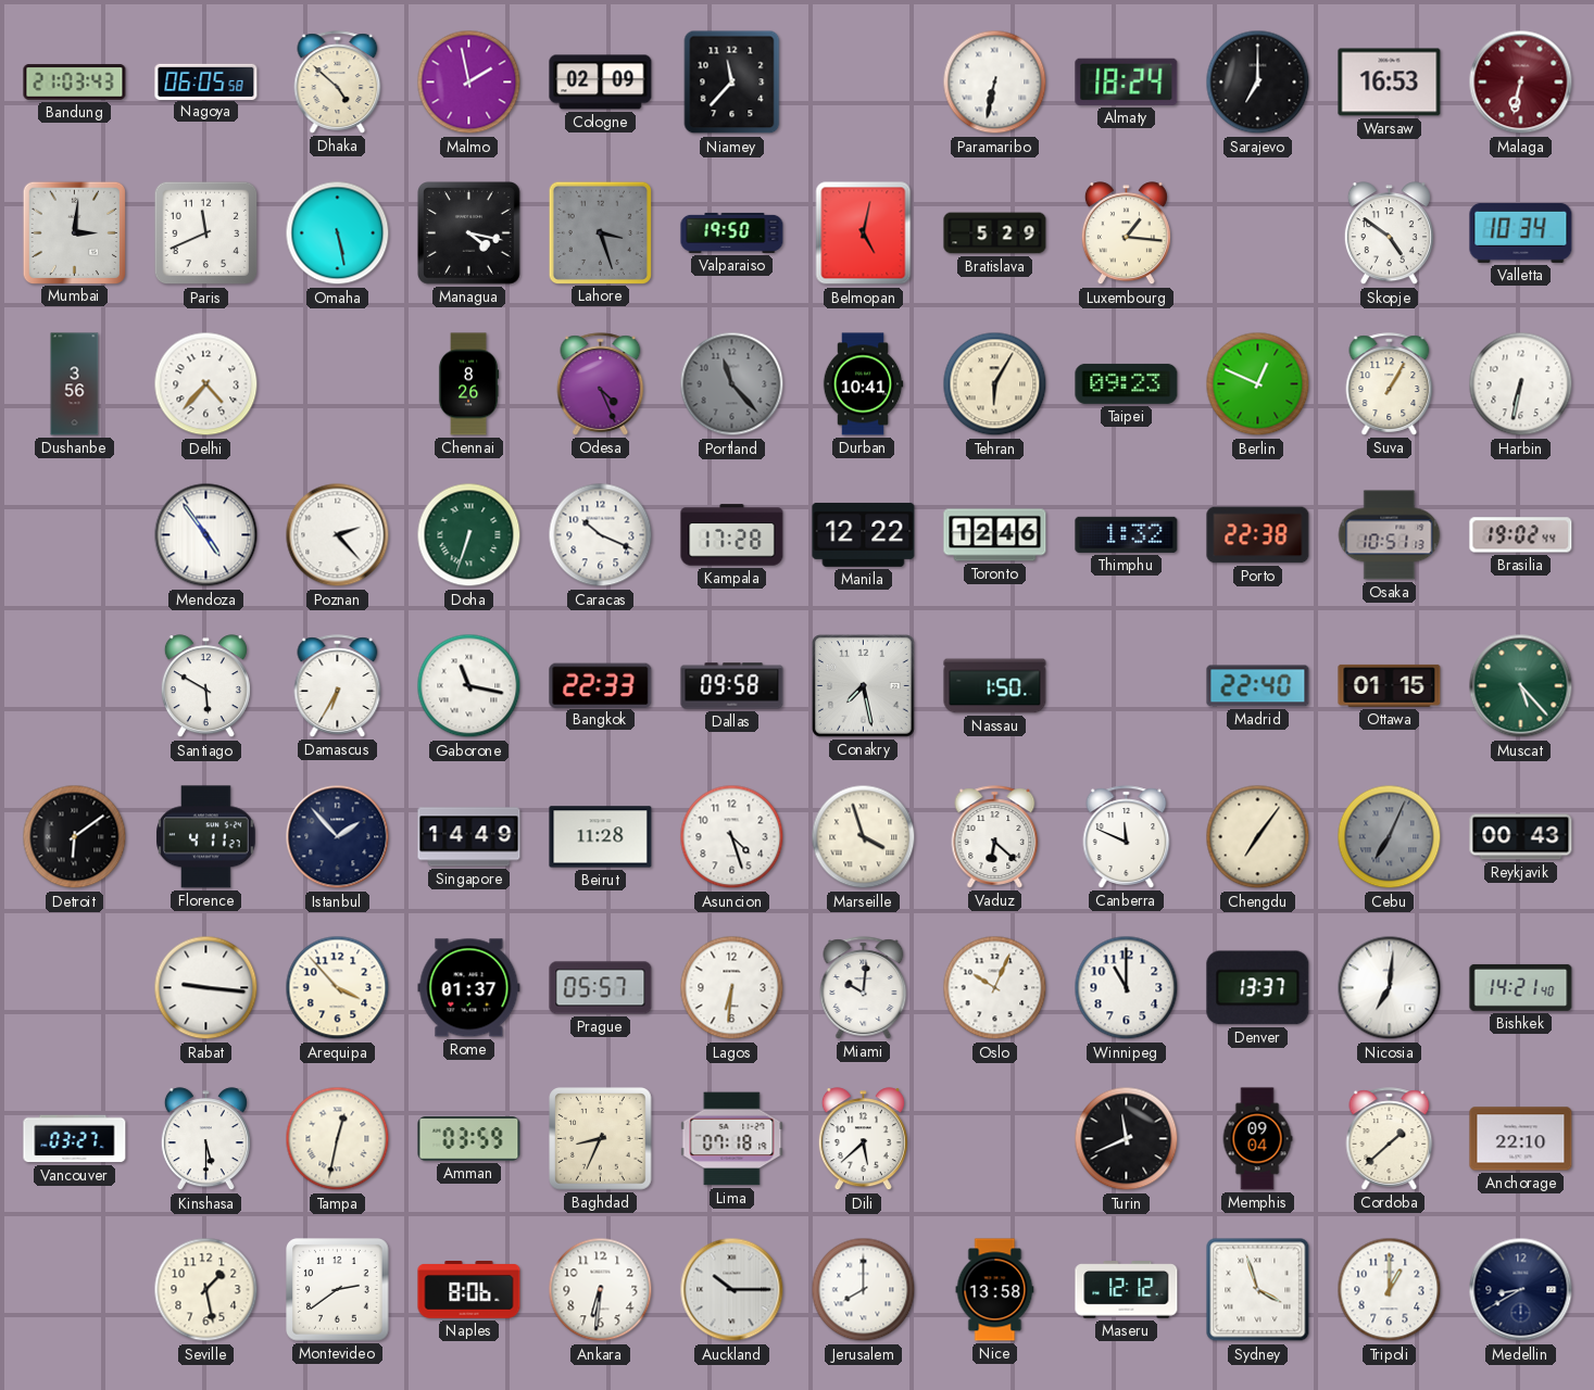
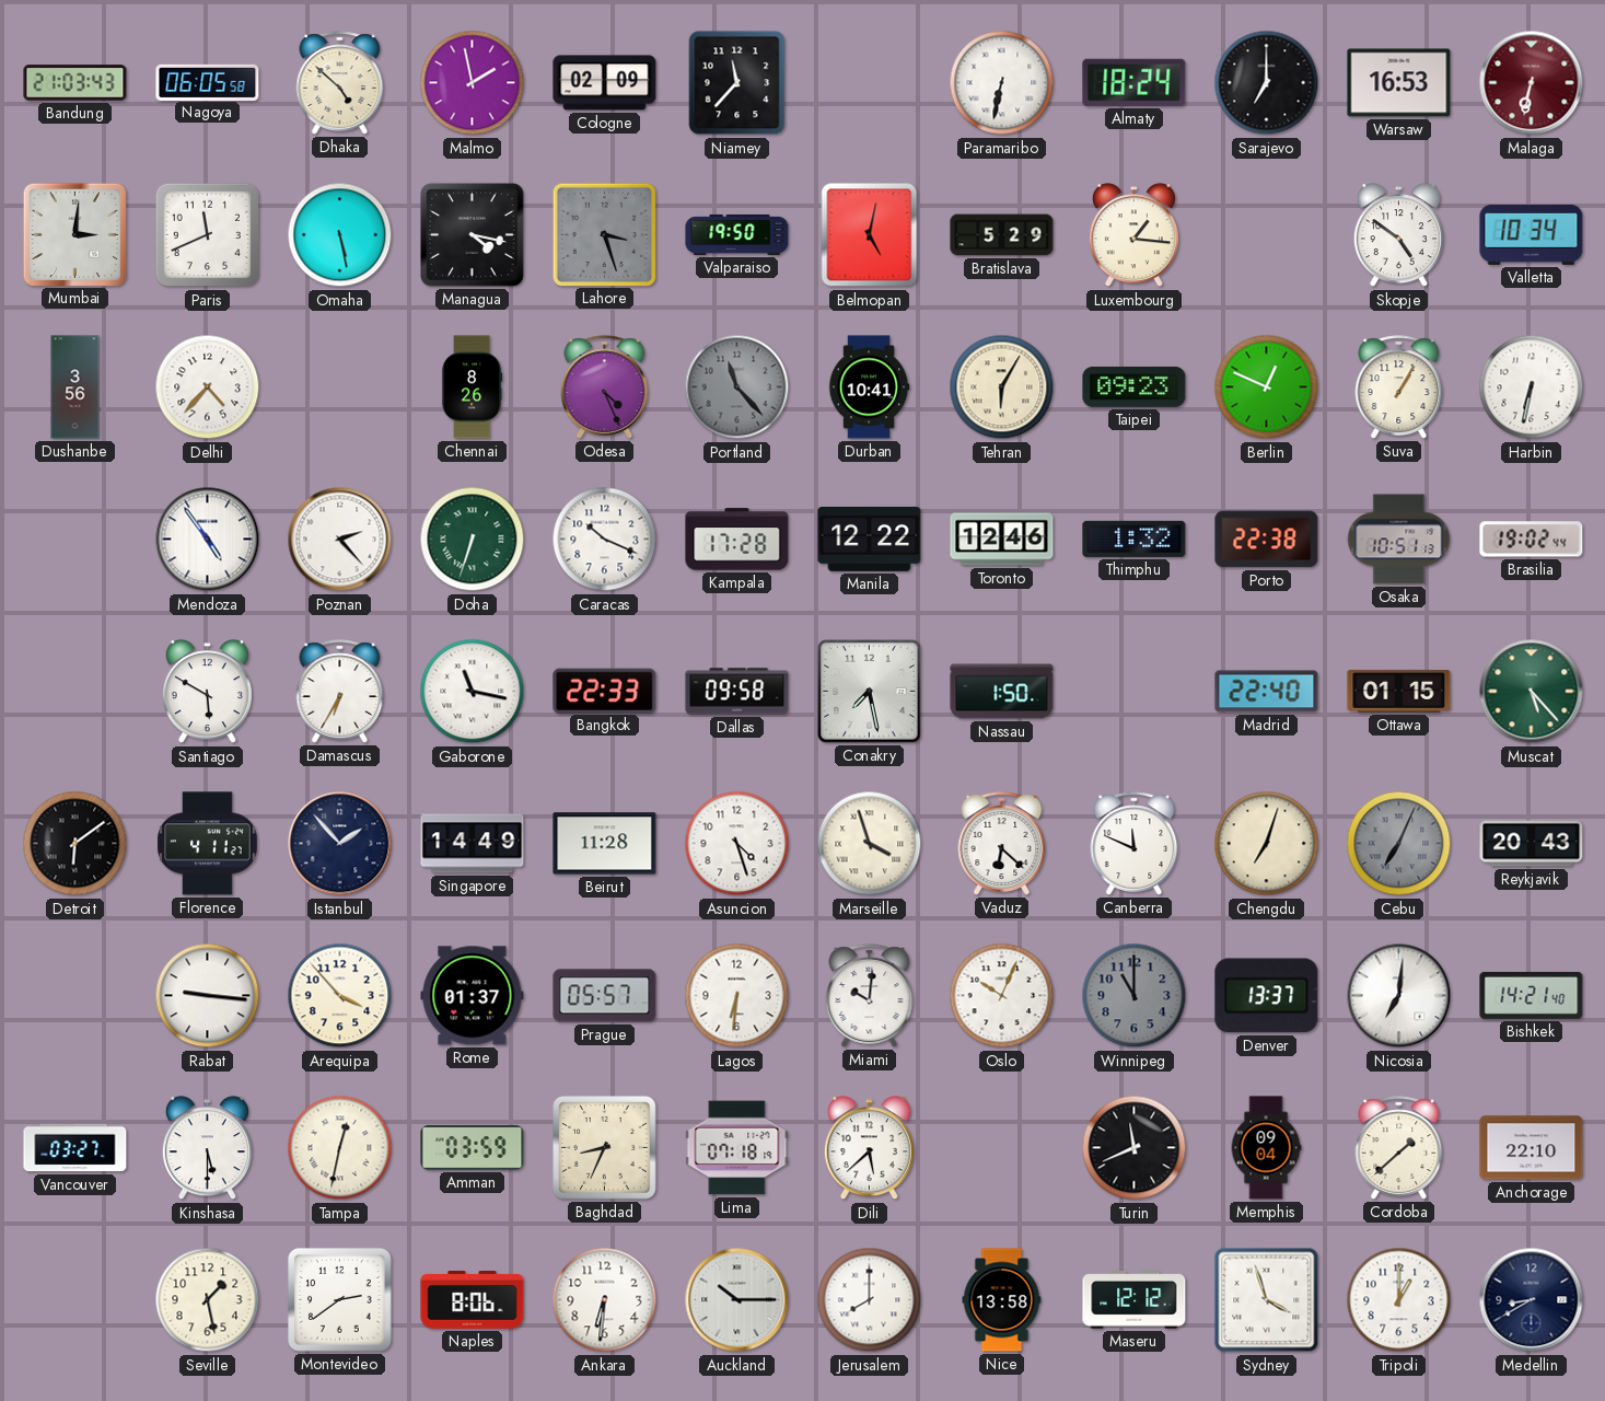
Chengdu: 7:06 -> 7:03
Reykjavik: 00:43 -> 20:43
Winnipeg dial: white -> grey
